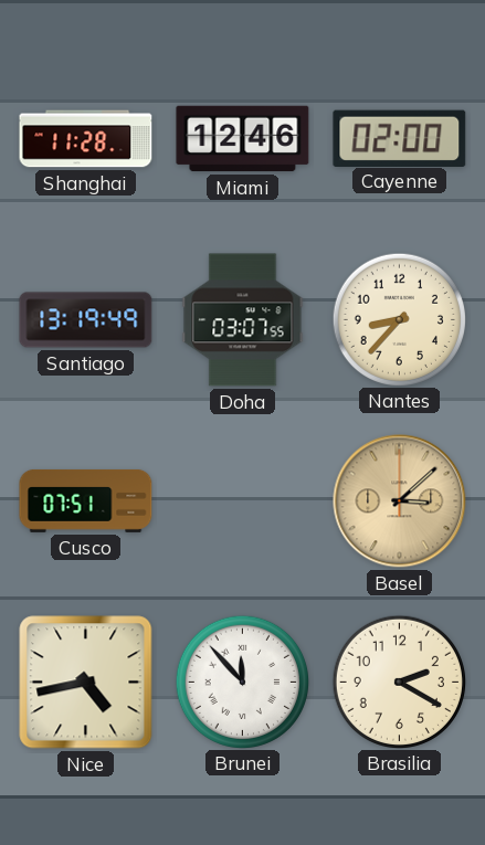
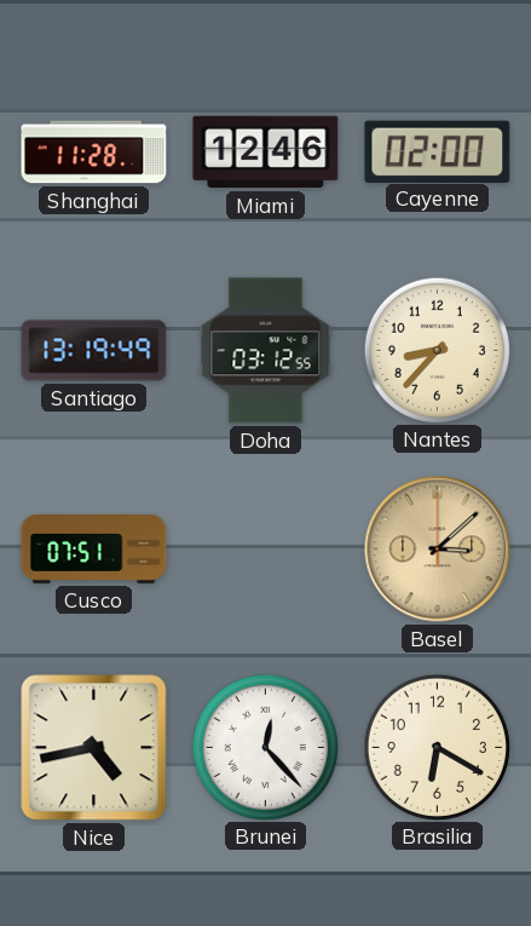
Doha: 03:07 -> 03:12
Brunei: 11:53 -> 12:23
Brasilia: 2:20 -> 6:20
